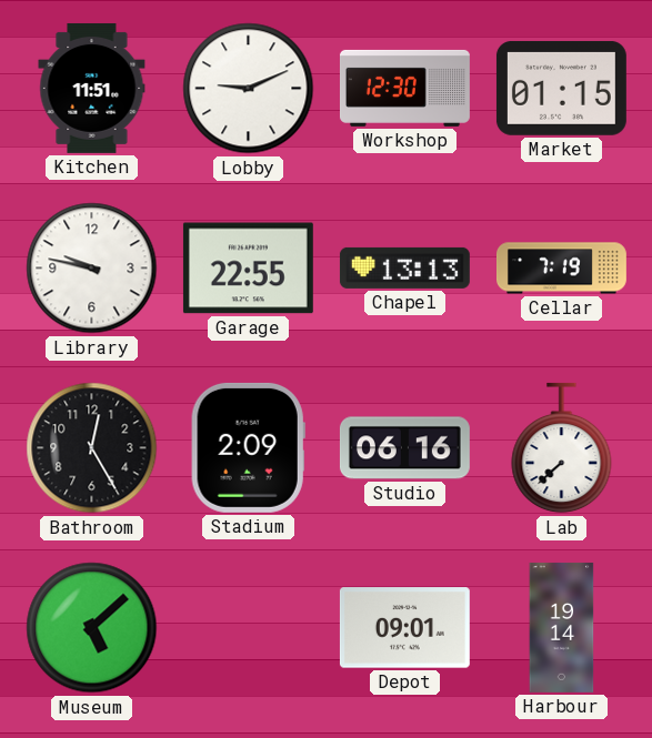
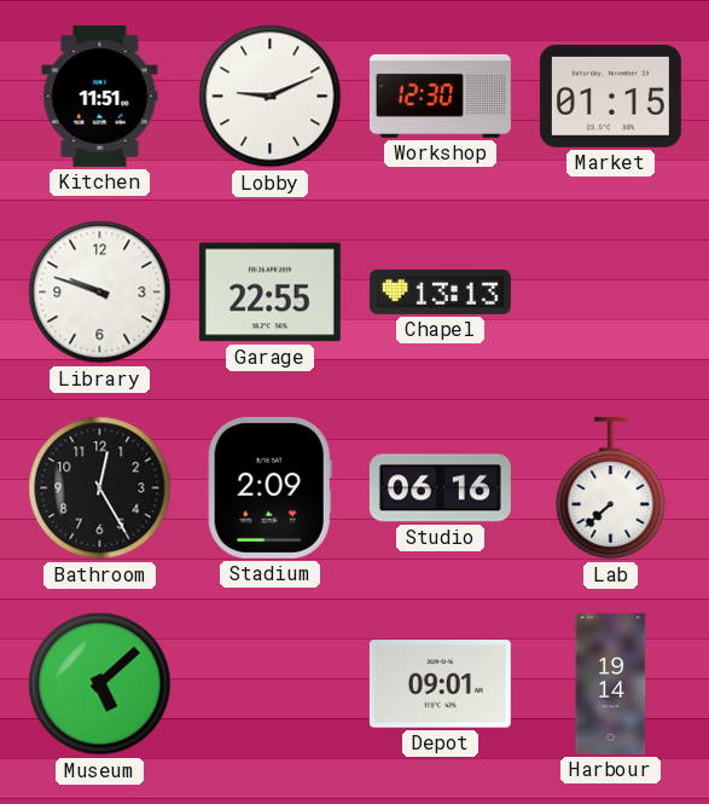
Library: 9:47 -> 9:48
Cellar: 7:19 -> none
